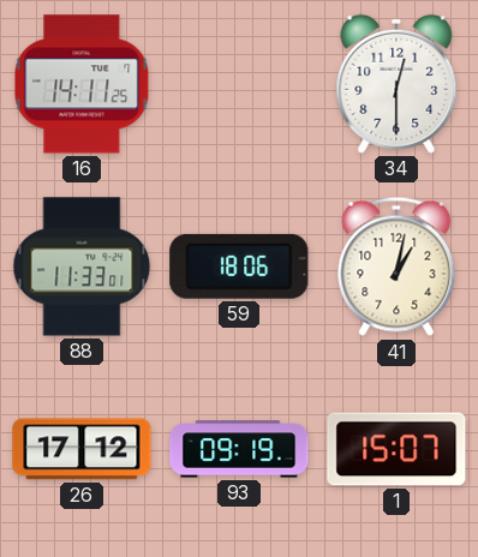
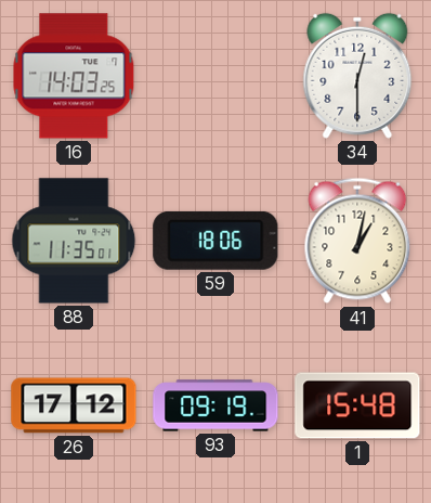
16: 14:11 -> 14:03
88: 11:33 -> 11:35
1: 15:07 -> 15:48
